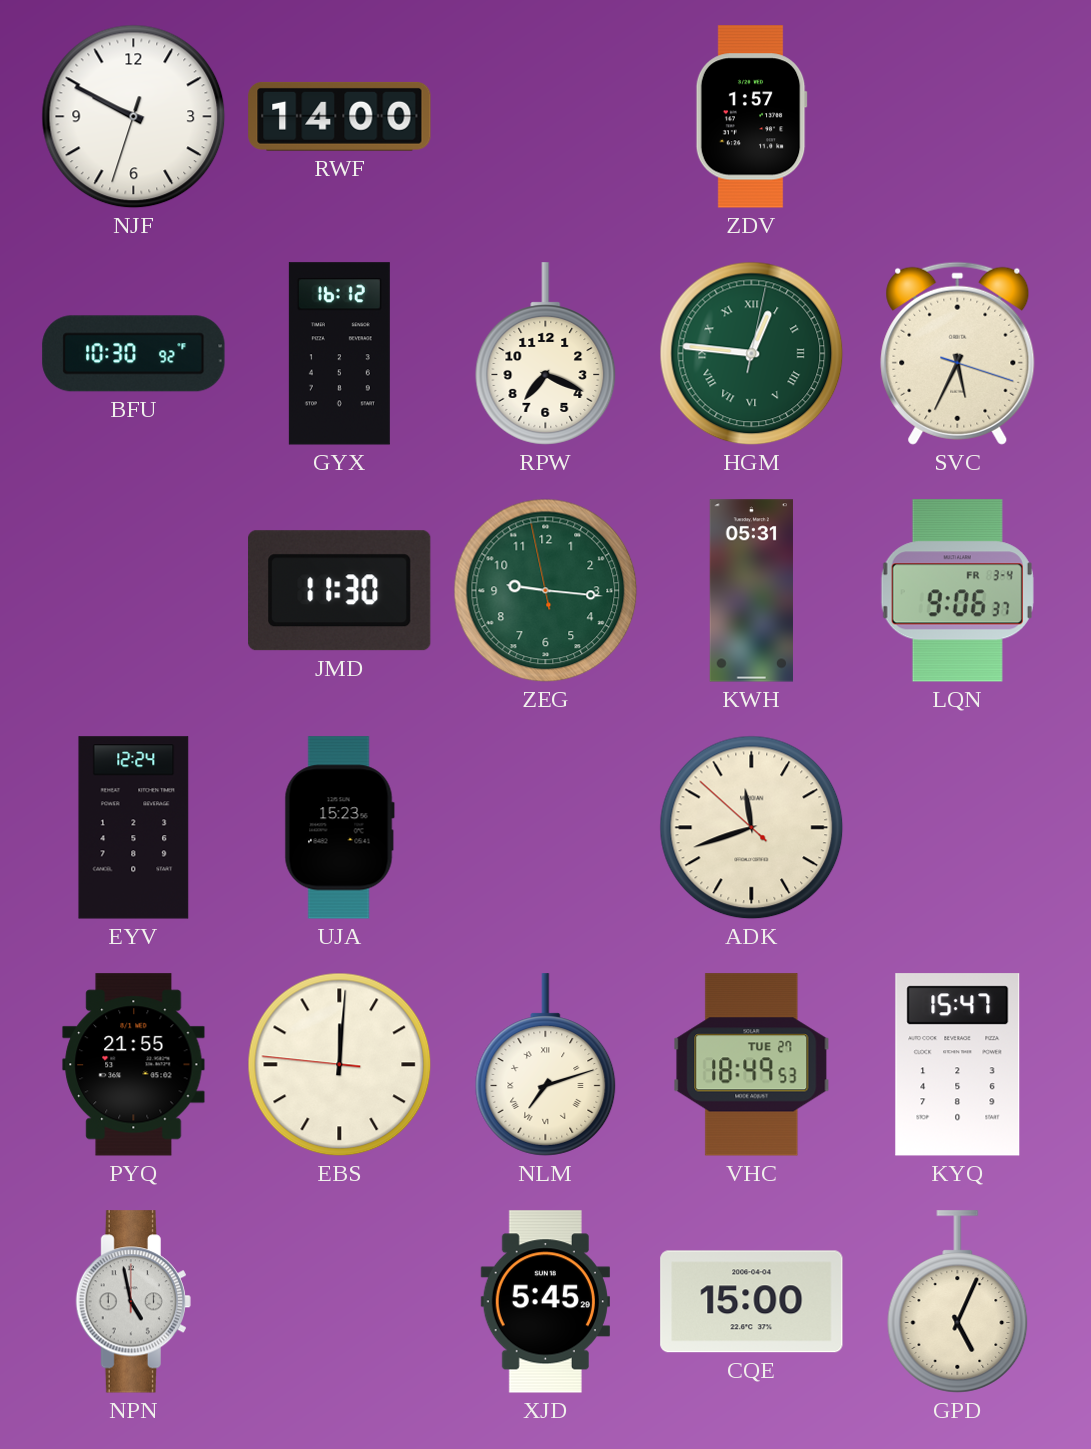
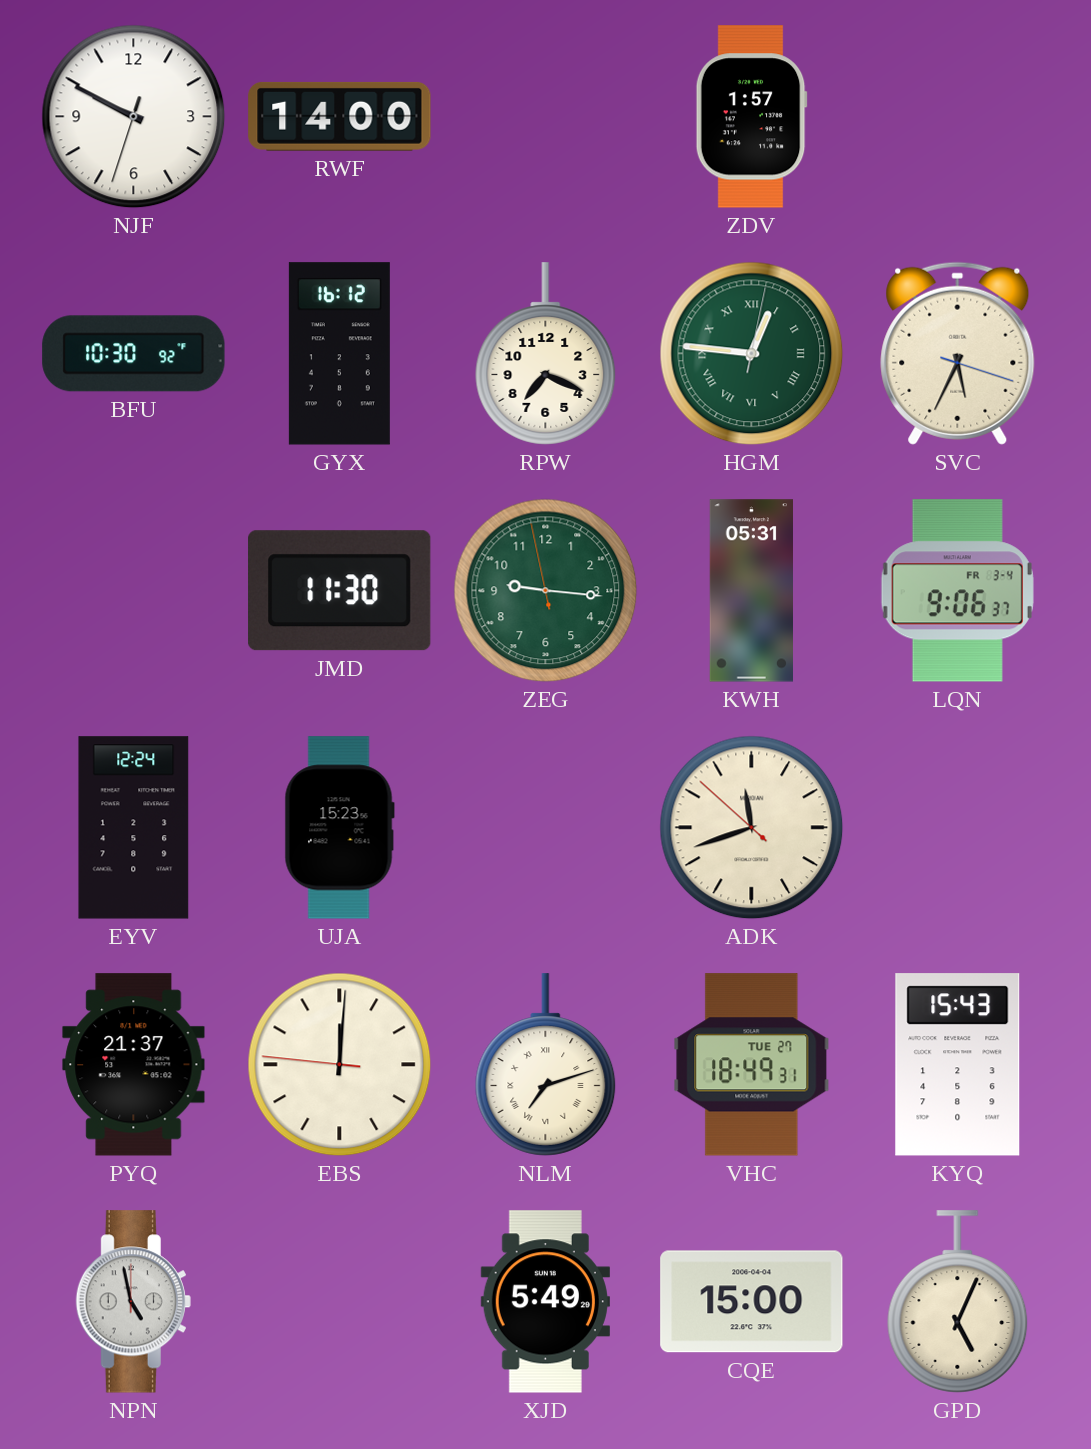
PYQ: 21:55 -> 21:37
VHC: 18:49:53 -> 18:49:31
KYQ: 15:47 -> 15:43
XJD: 5:45 -> 5:49
